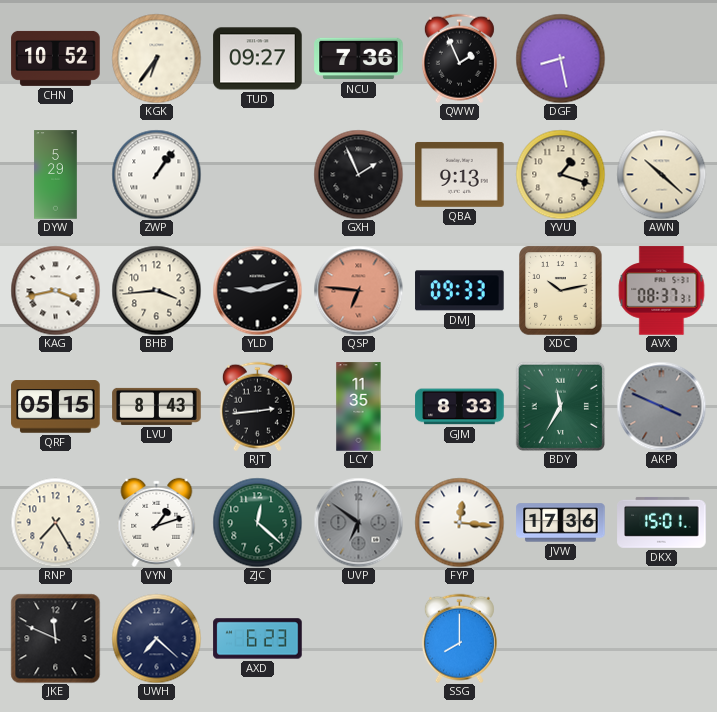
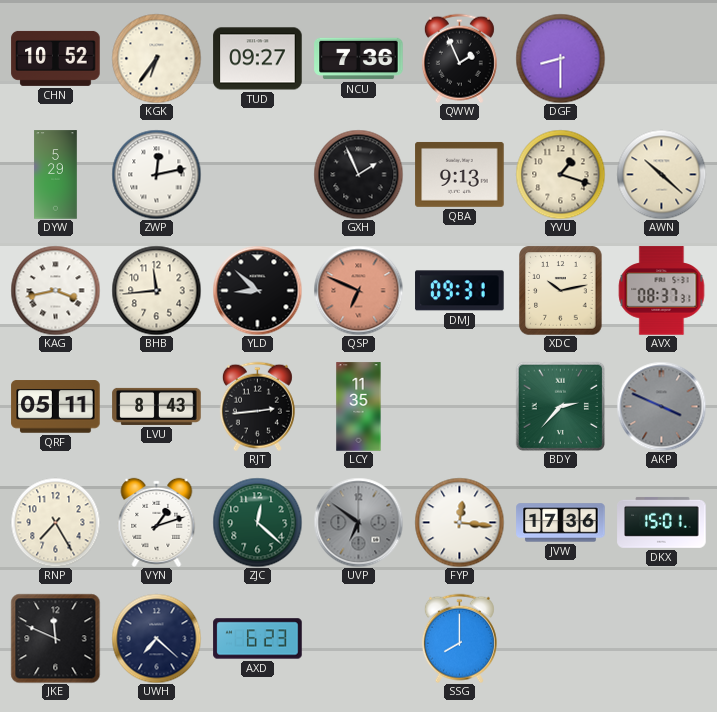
DGF: 8:28 -> 8:30
ZWP: 1:06 -> 12:13
BHB: 3:44 -> 11:44
YLD: 9:12 -> 8:52
QSP: 6:46 -> 6:49
DMJ: 09:33 -> 09:31
QRF: 05:15 -> 05:11
GJM: 8:33 -> none
BDY: 11:35 -> 2:37
